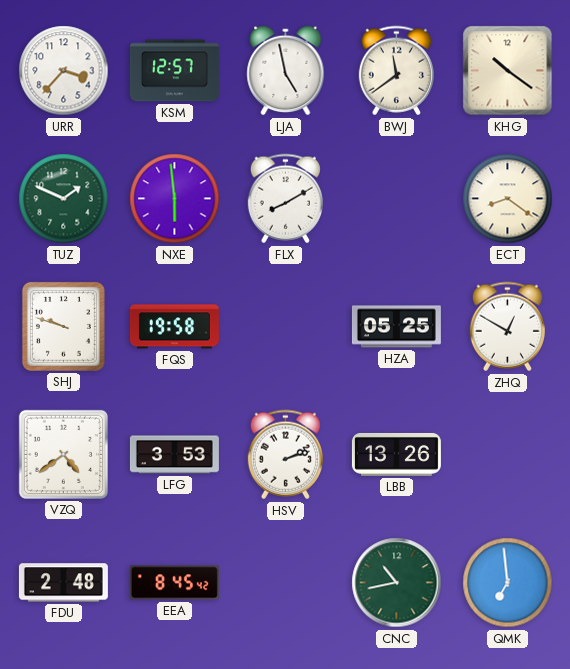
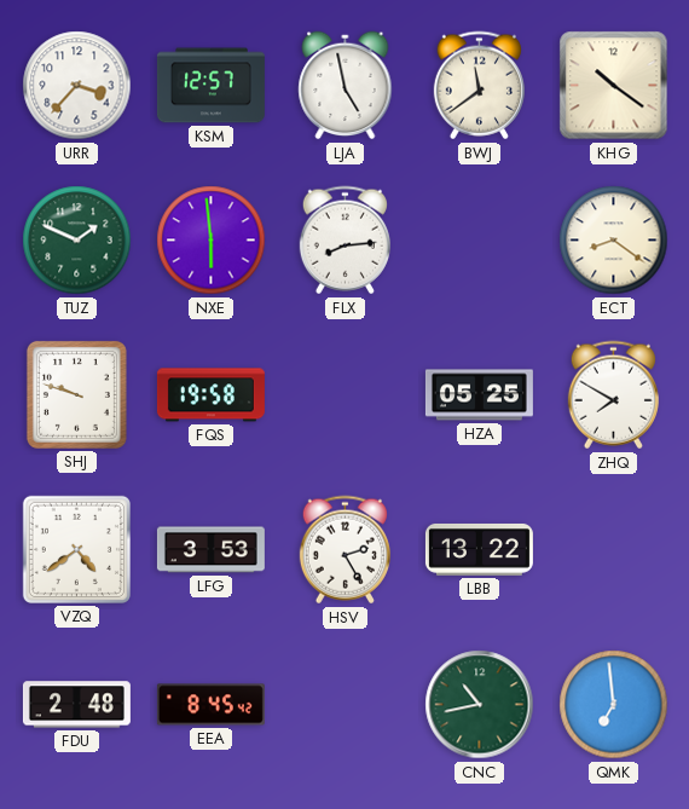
FLX: 8:10 -> 8:14
ZHQ: 12:50 -> 7:50
HSV: 2:12 -> 2:25
LBB: 13:26 -> 13:22
